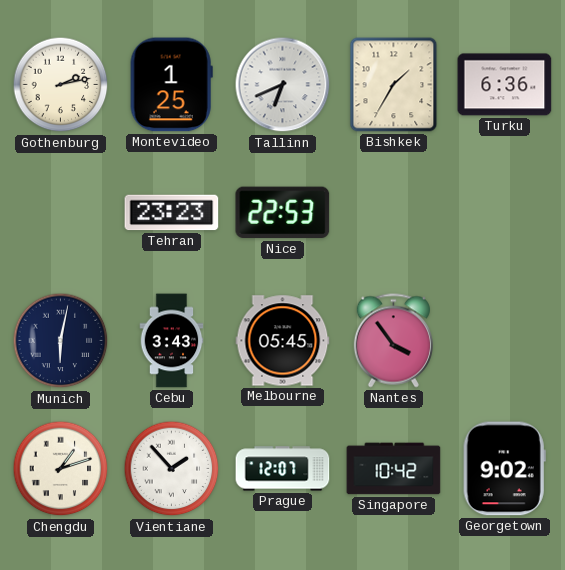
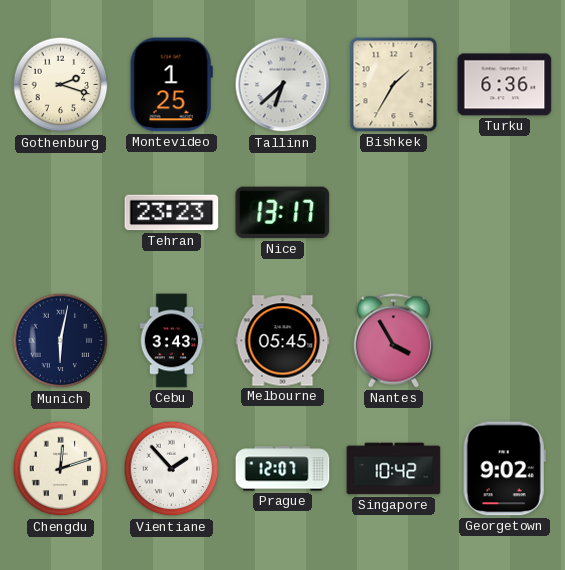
Gothenburg: 2:13 -> 2:18
Tallinn: 6:41 -> 6:38
Nice: 22:53 -> 13:17
Nantes: 3:54 -> 3:55
Chengdu: 1:12 -> 12:12
